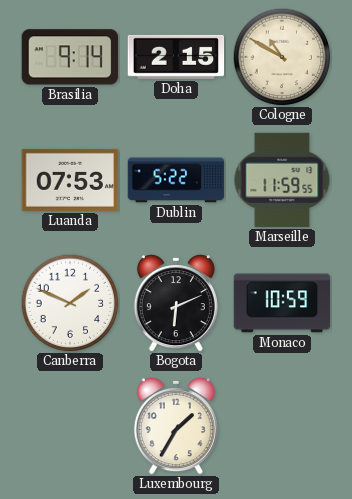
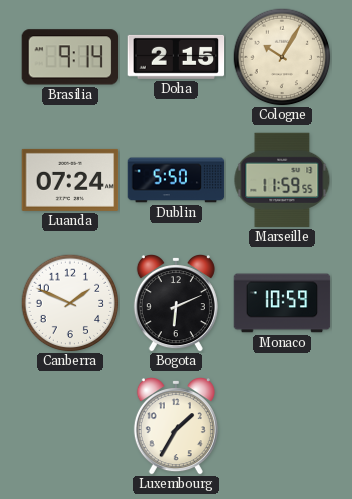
Cologne: 10:50 -> 10:05
Luanda: 07:53 -> 07:24
Dublin: 5:22 -> 5:50
